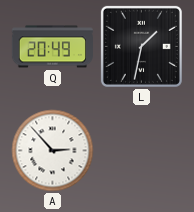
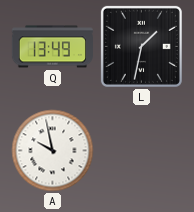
Q: 20:49 -> 13:49
A: 2:53 -> 9:58
